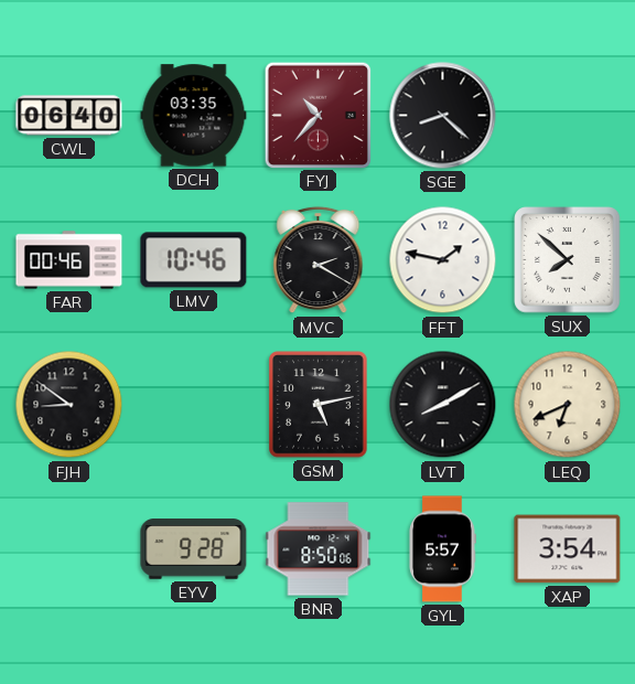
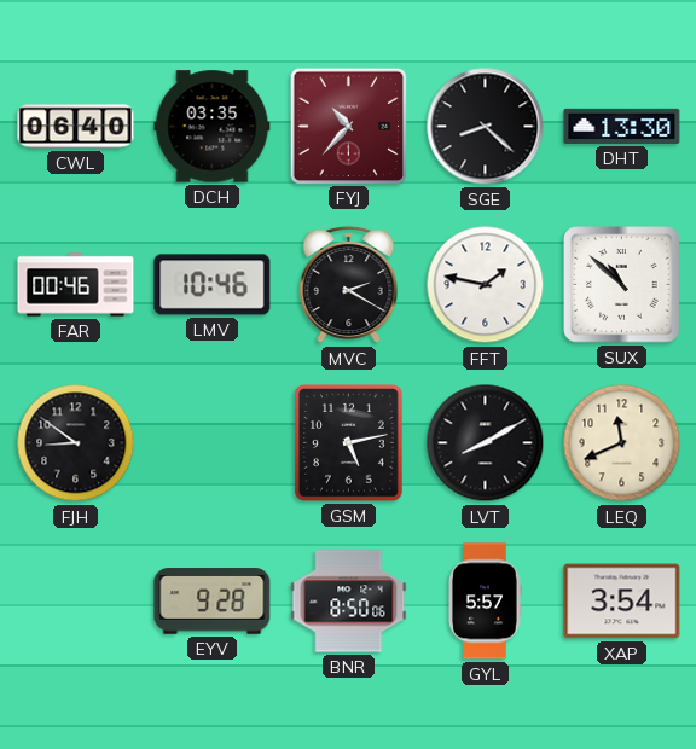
DHT: none -> 13:30
SUX: 7:52 -> 10:52
LEQ: 6:41 -> 11:41
